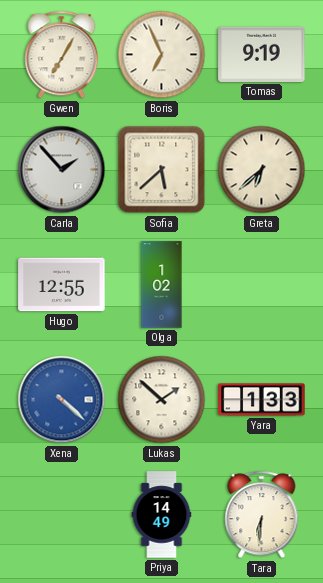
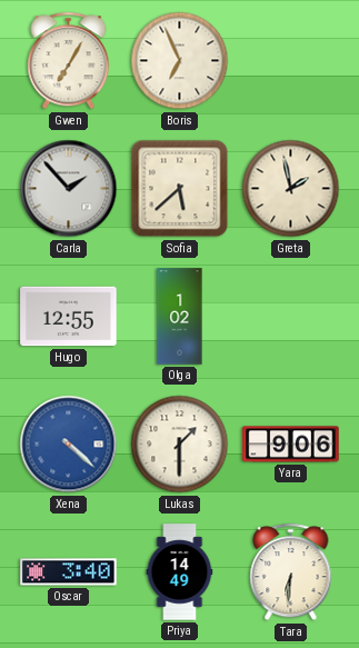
Tomas: 9:19 -> none
Greta: 6:38 -> 1:58
Lukas: 1:52 -> 1:30
Yara: 1:33 -> 9:06
Oscar: none -> 3:40
